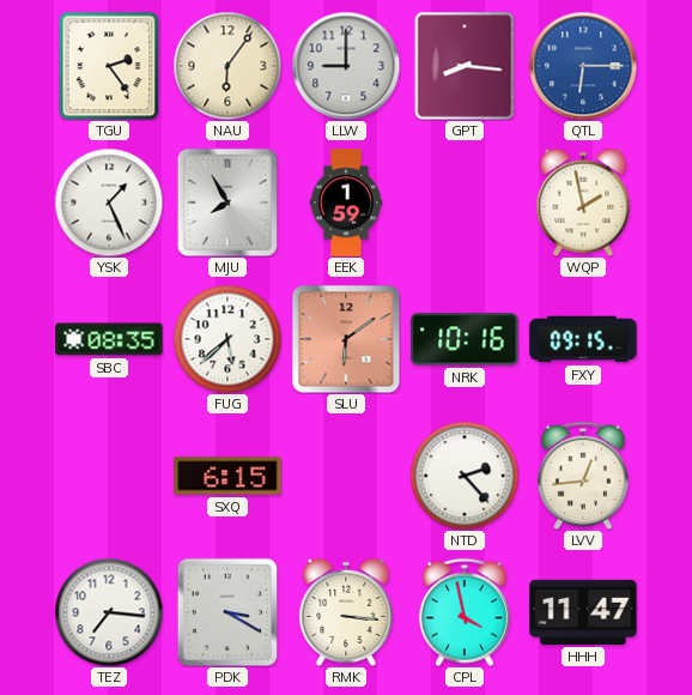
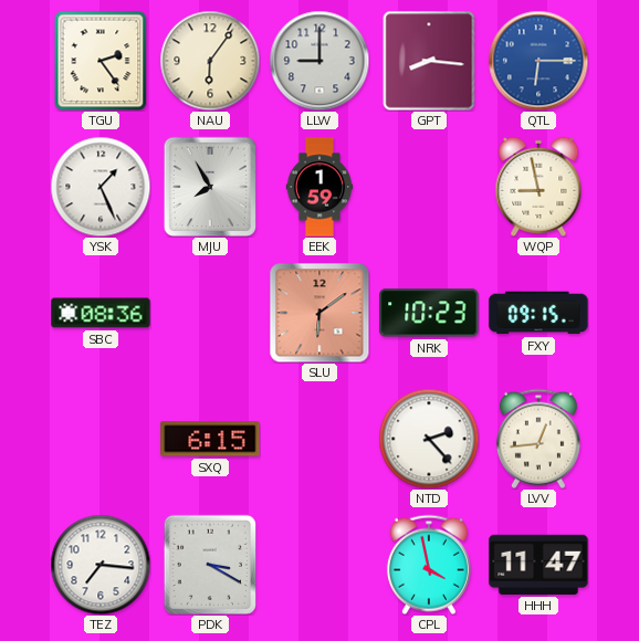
WQP: 1:58 -> 8:58
SBC: 08:35 -> 08:36
FUG: 5:38 -> none
NRK: 10:16 -> 10:23
RMK: 3:16 -> none
